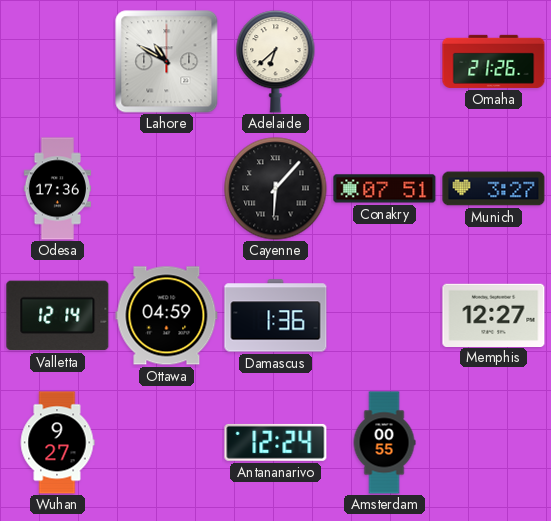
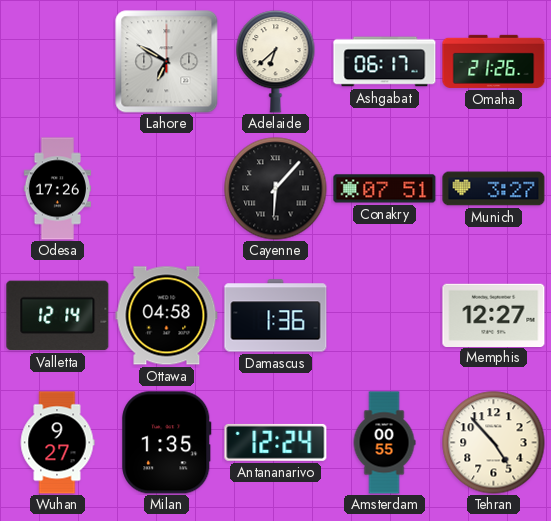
Lahore: 10:50 -> 6:50
Ashgabat: none -> 06:17
Odesa: 17:36 -> 17:26
Ottawa: 04:59 -> 04:58
Milan: none -> 1:35
Tehran: none -> 4:53
